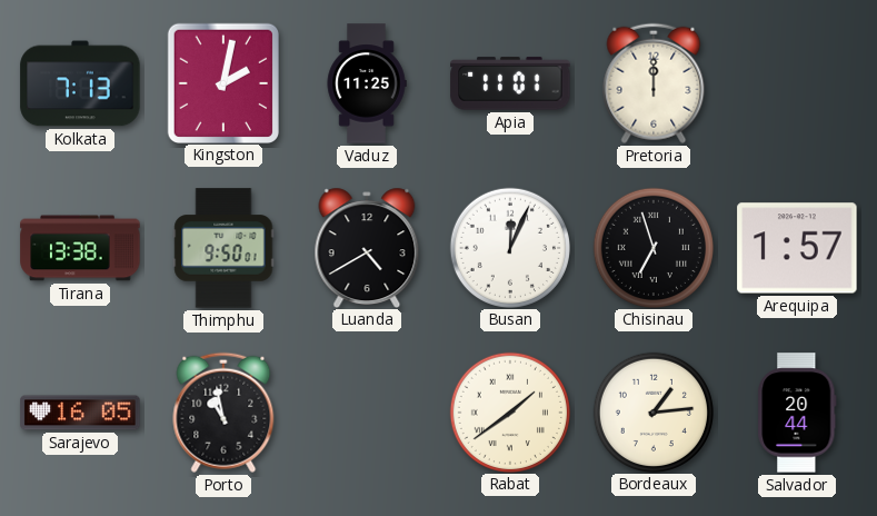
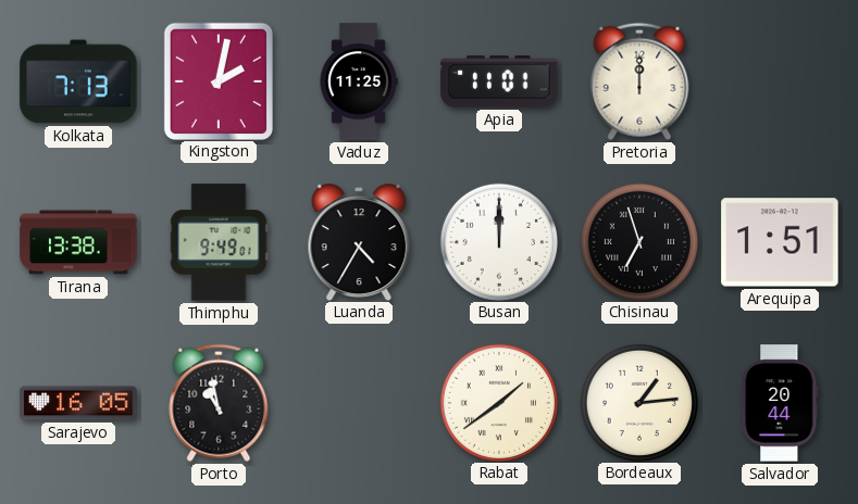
Thimphu: 9:50 -> 9:49
Luanda: 4:40 -> 4:35
Busan: 12:04 -> 12:00
Arequipa: 1:57 -> 1:51
